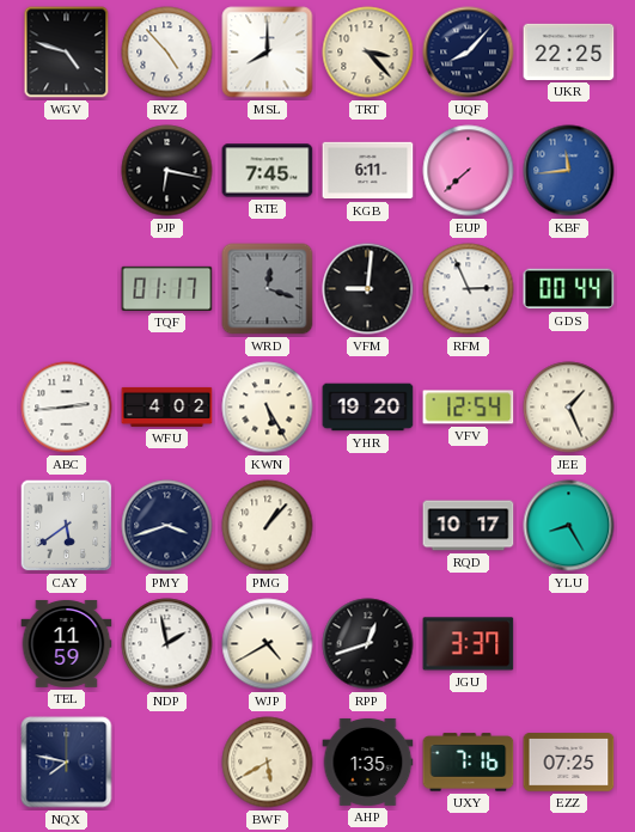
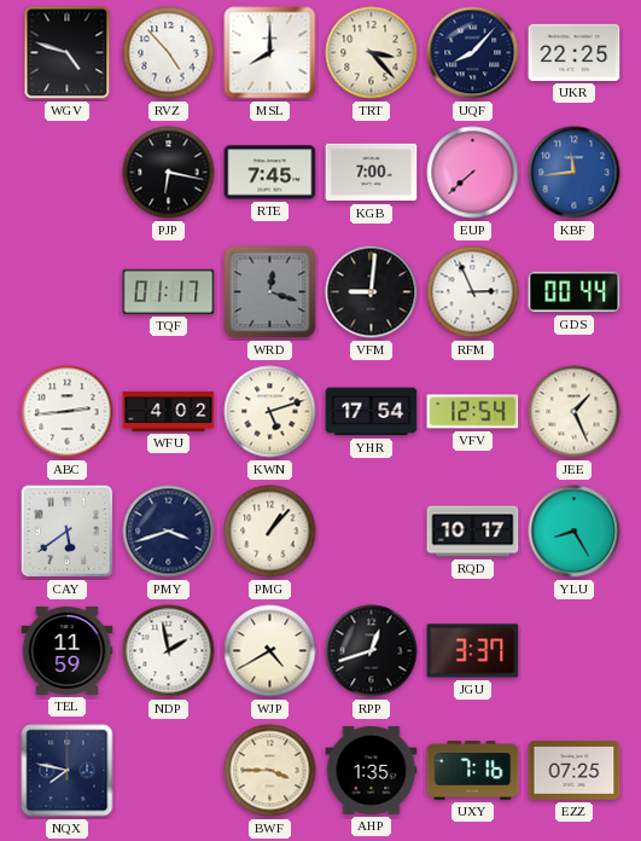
KGB: 6:11 -> 7:00
KWN: 5:25 -> 5:12
YHR: 19:20 -> 17:54
BWF: 5:40 -> 3:45
